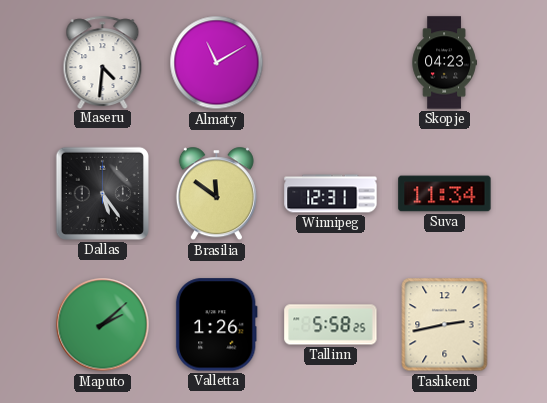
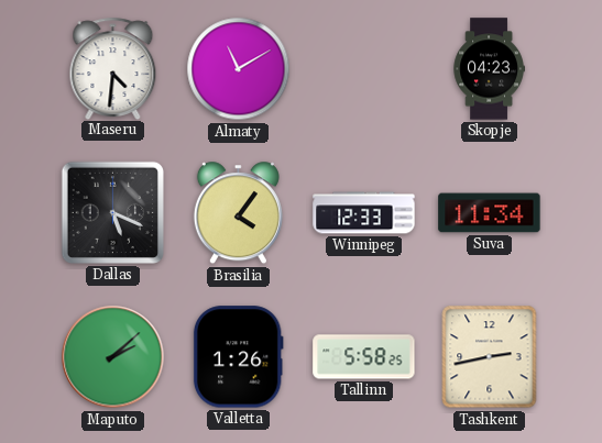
Dallas: 5:24 -> 5:19
Brasilia: 11:51 -> 4:06
Winnipeg: 12:31 -> 12:33
